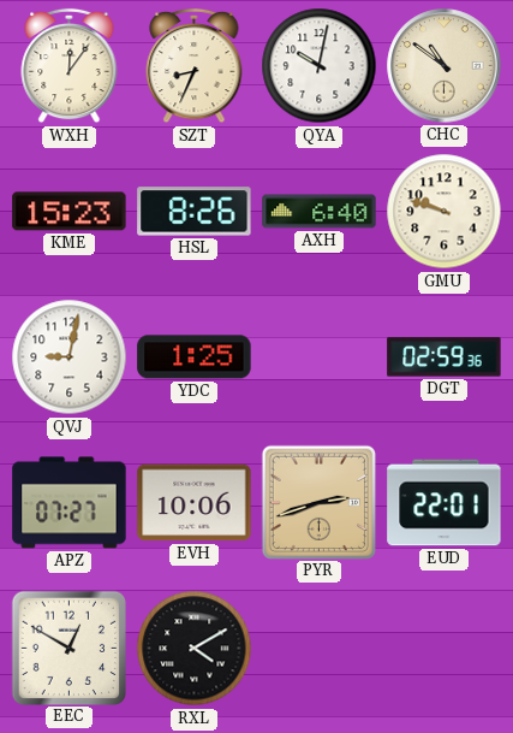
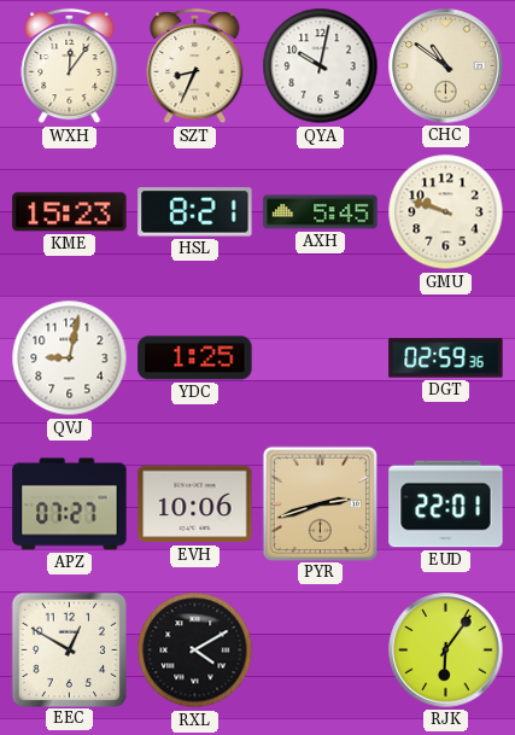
HSL: 8:26 -> 8:21
AXH: 6:40 -> 5:45
RJK: none -> 6:06
